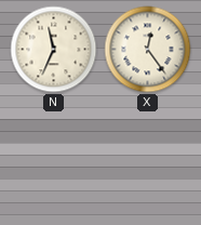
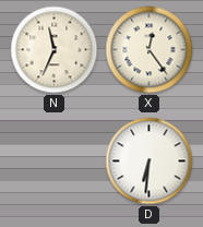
D: none -> 6:31
